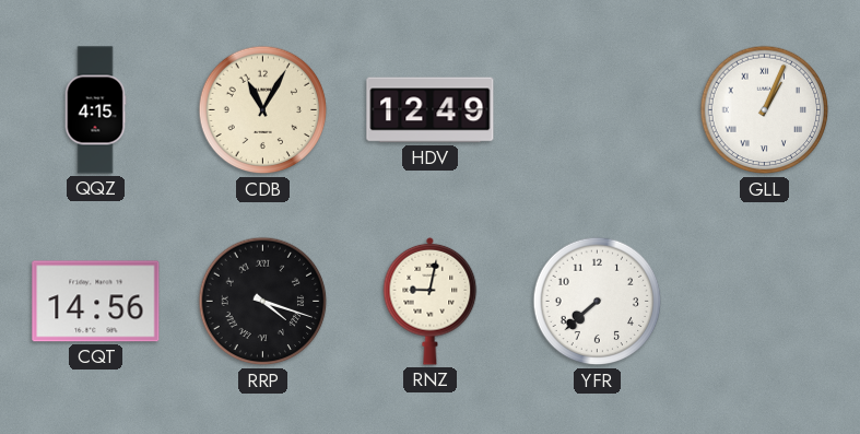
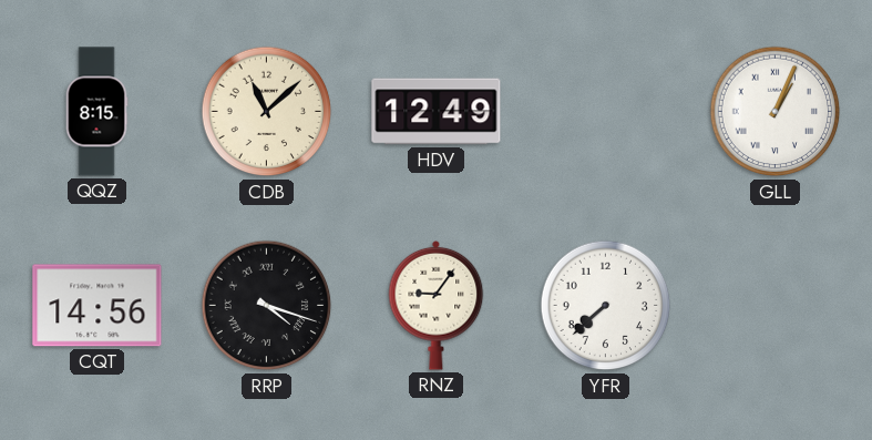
QQZ: 4:15 -> 8:15
CDB: 11:05 -> 11:08
RNZ: 9:02 -> 9:06
